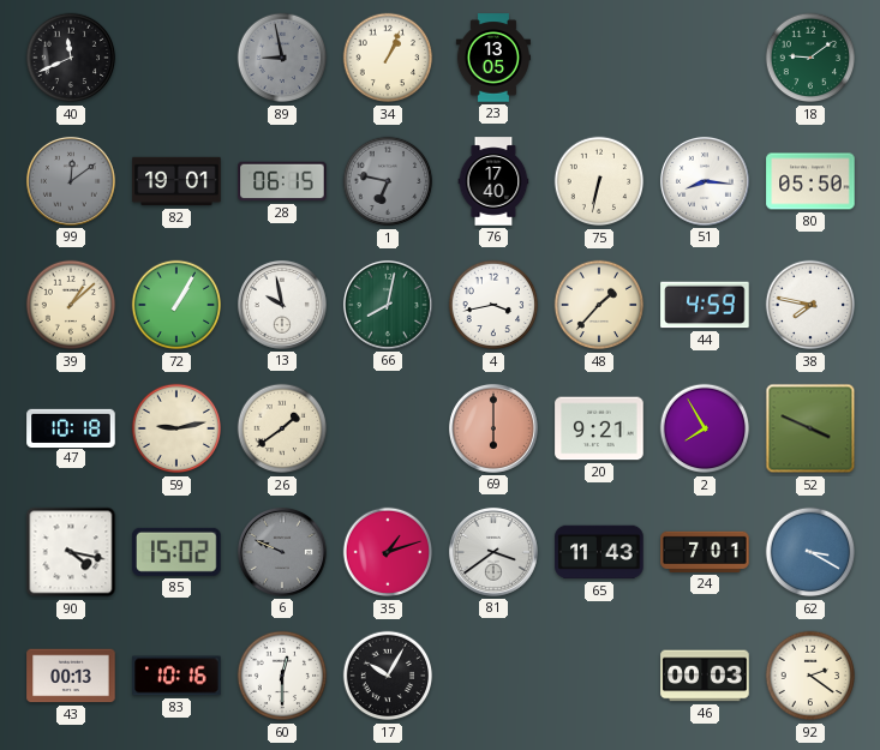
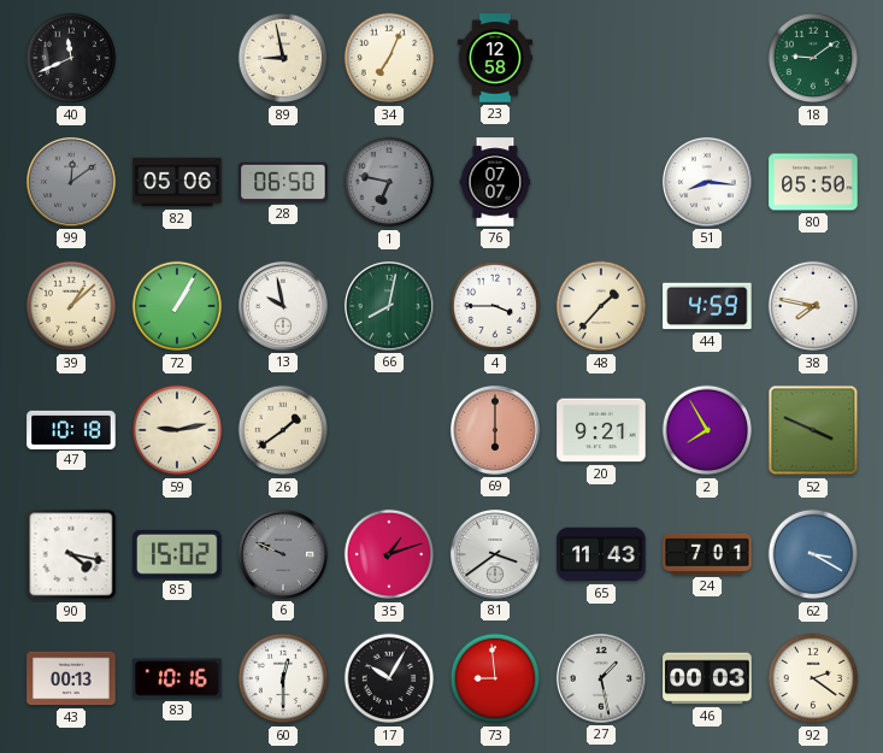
89 dial: grey -> cream
34: 1:04 -> 7:04
23: 13:05 -> 12:58
82: 19:01 -> 05:06
28: 06:15 -> 06:50
76: 17:40 -> 07:07
75: 6:32 -> none
4: 3:43 -> 3:45
73: none -> 8:59
27: none -> 1:28
